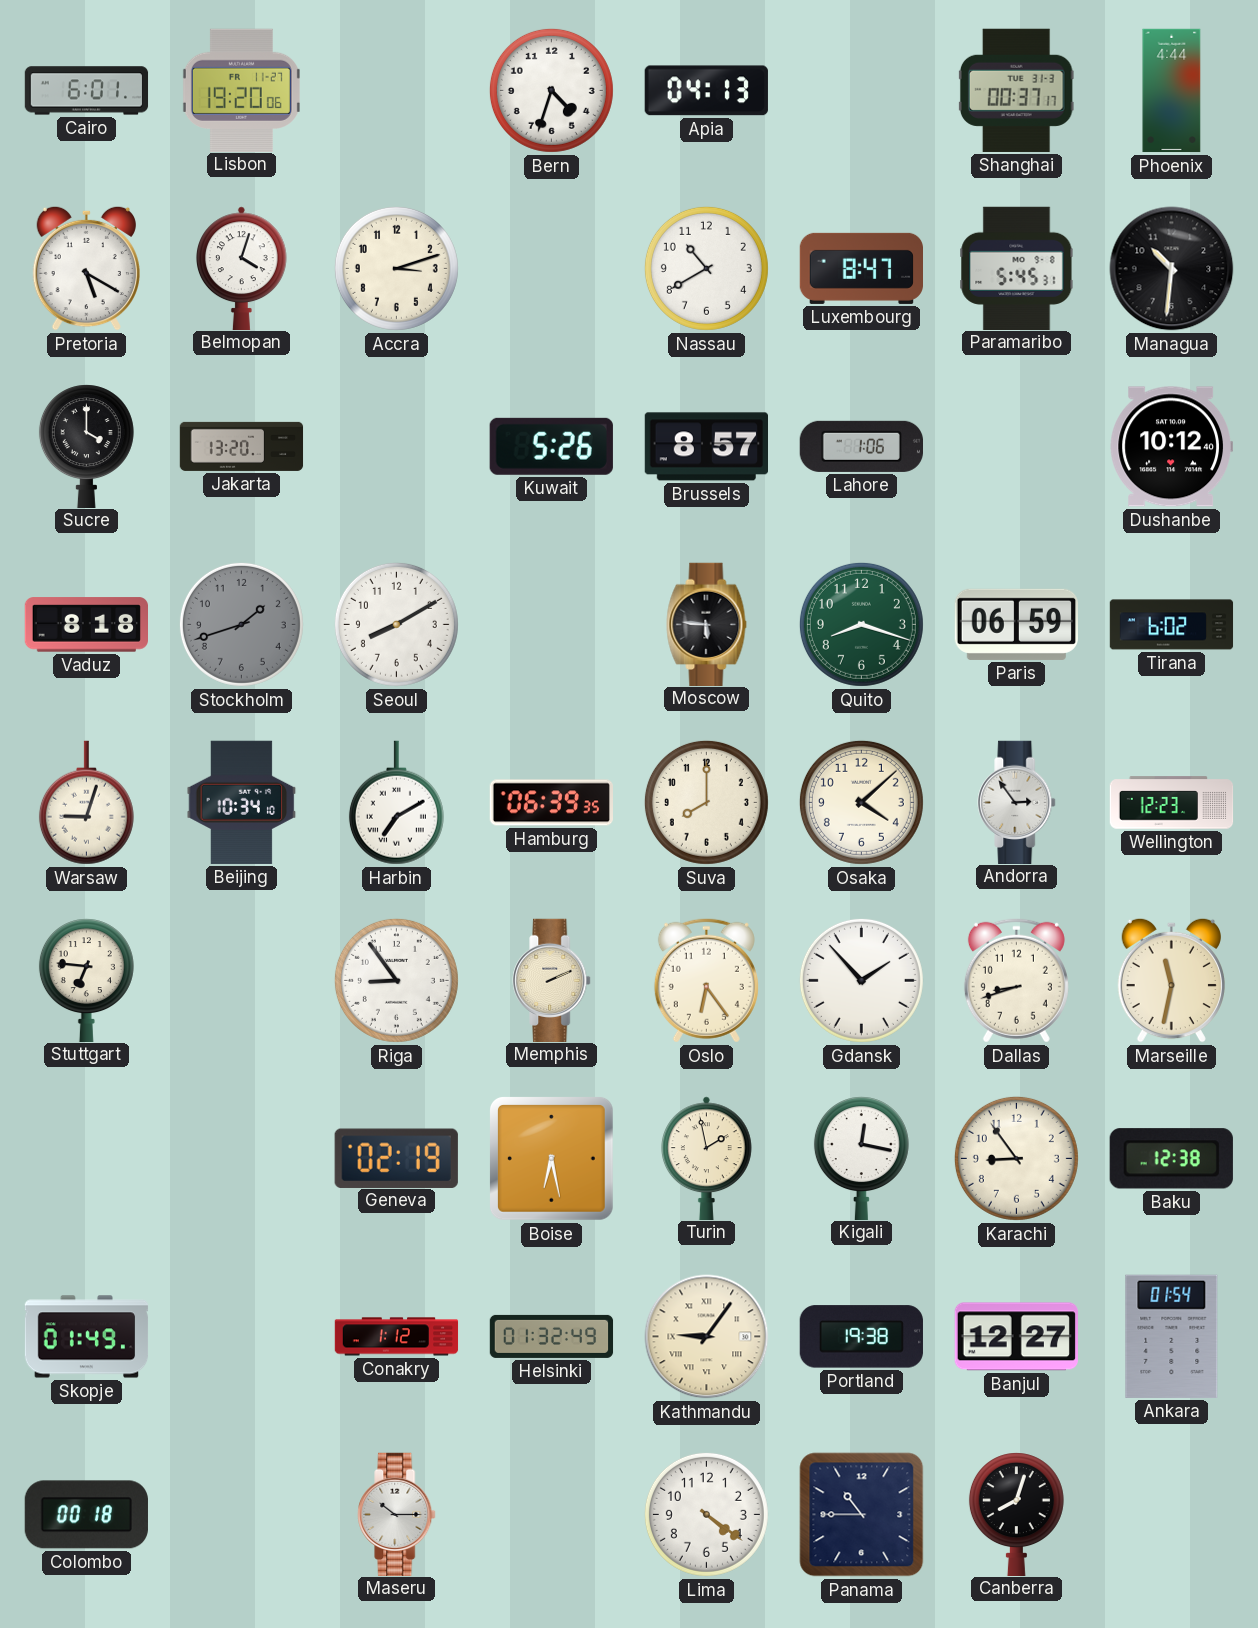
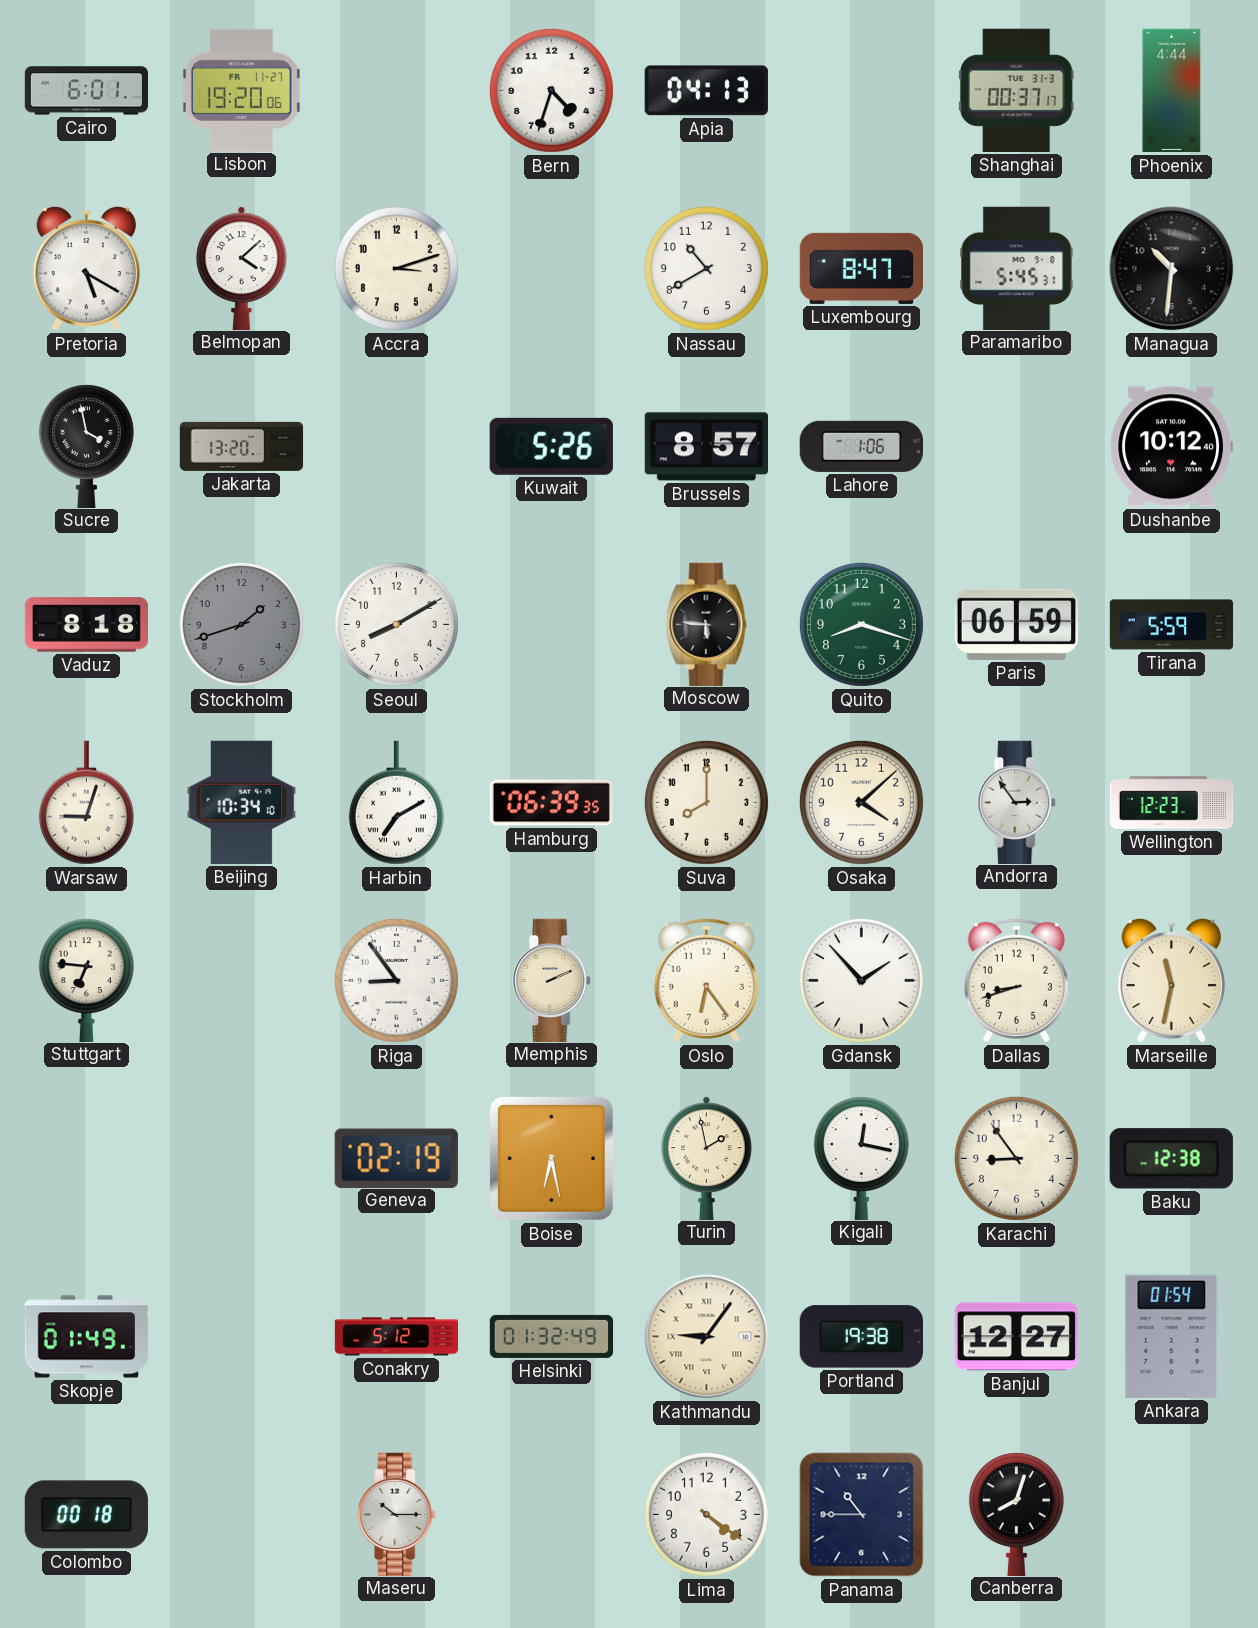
Belmopan: 4:03 -> 4:08
Sucre: 4:00 -> 3:58
Tirana: 6:02 -> 5:59
Conakry: 1:12 -> 5:12
